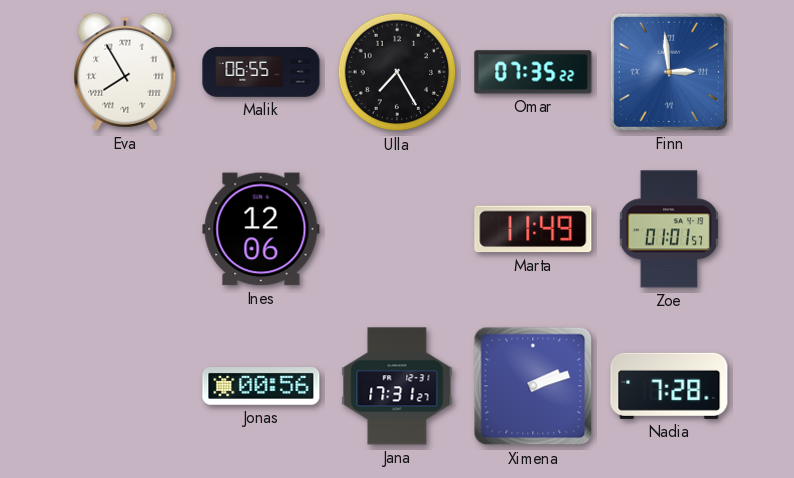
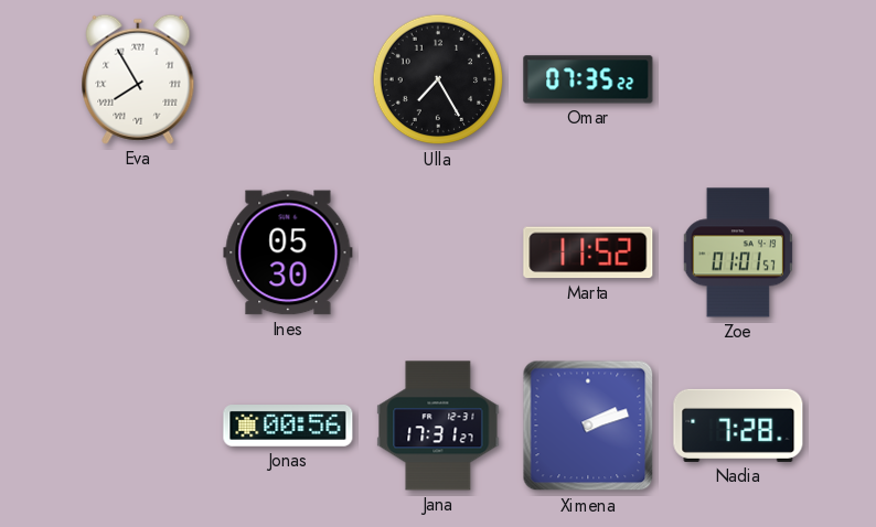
Malik: 06:55 -> none
Finn: 2:59 -> none
Ines: 12:06 -> 05:30
Marta: 11:49 -> 11:52
